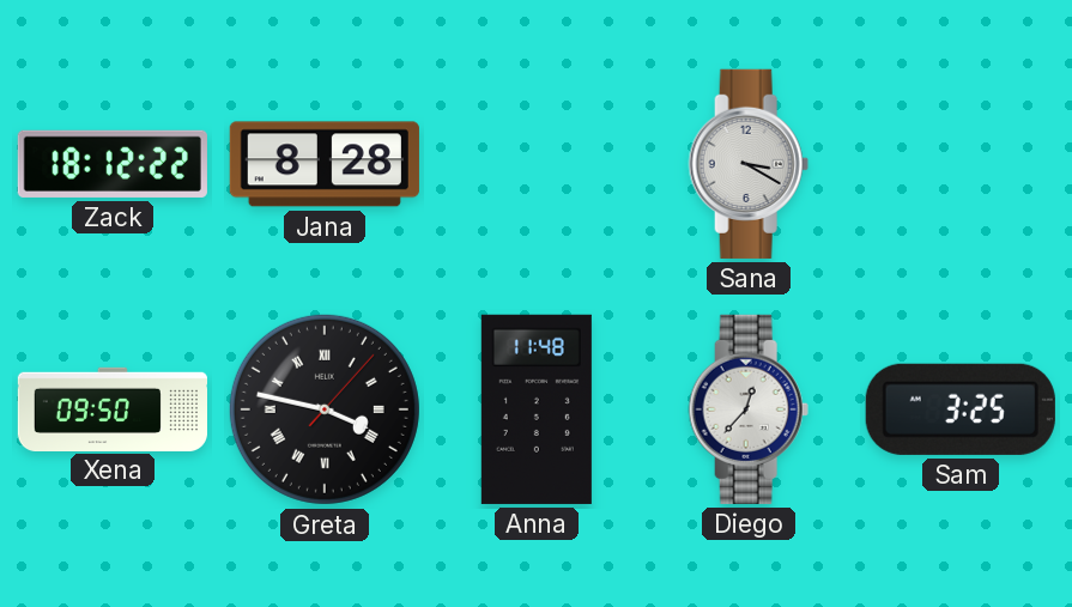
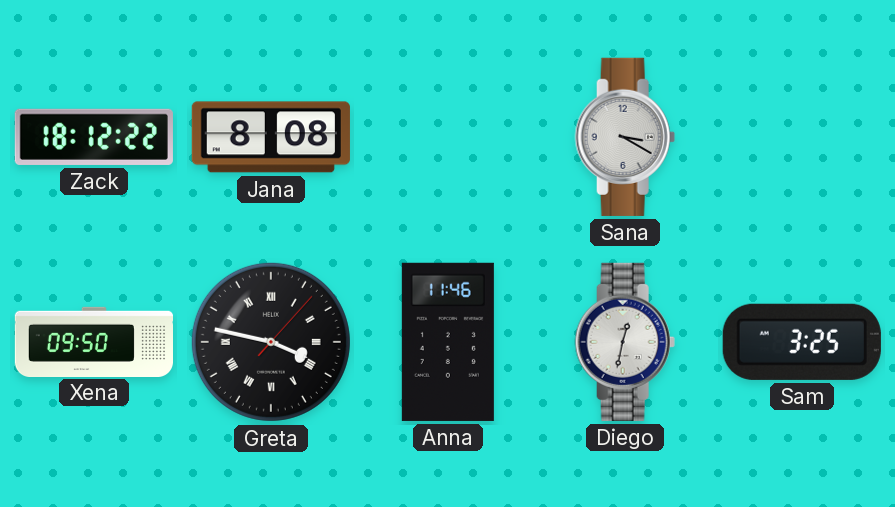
Jana: 8:28 -> 8:08
Anna: 11:48 -> 11:46
Diego: 12:37 -> 12:32
